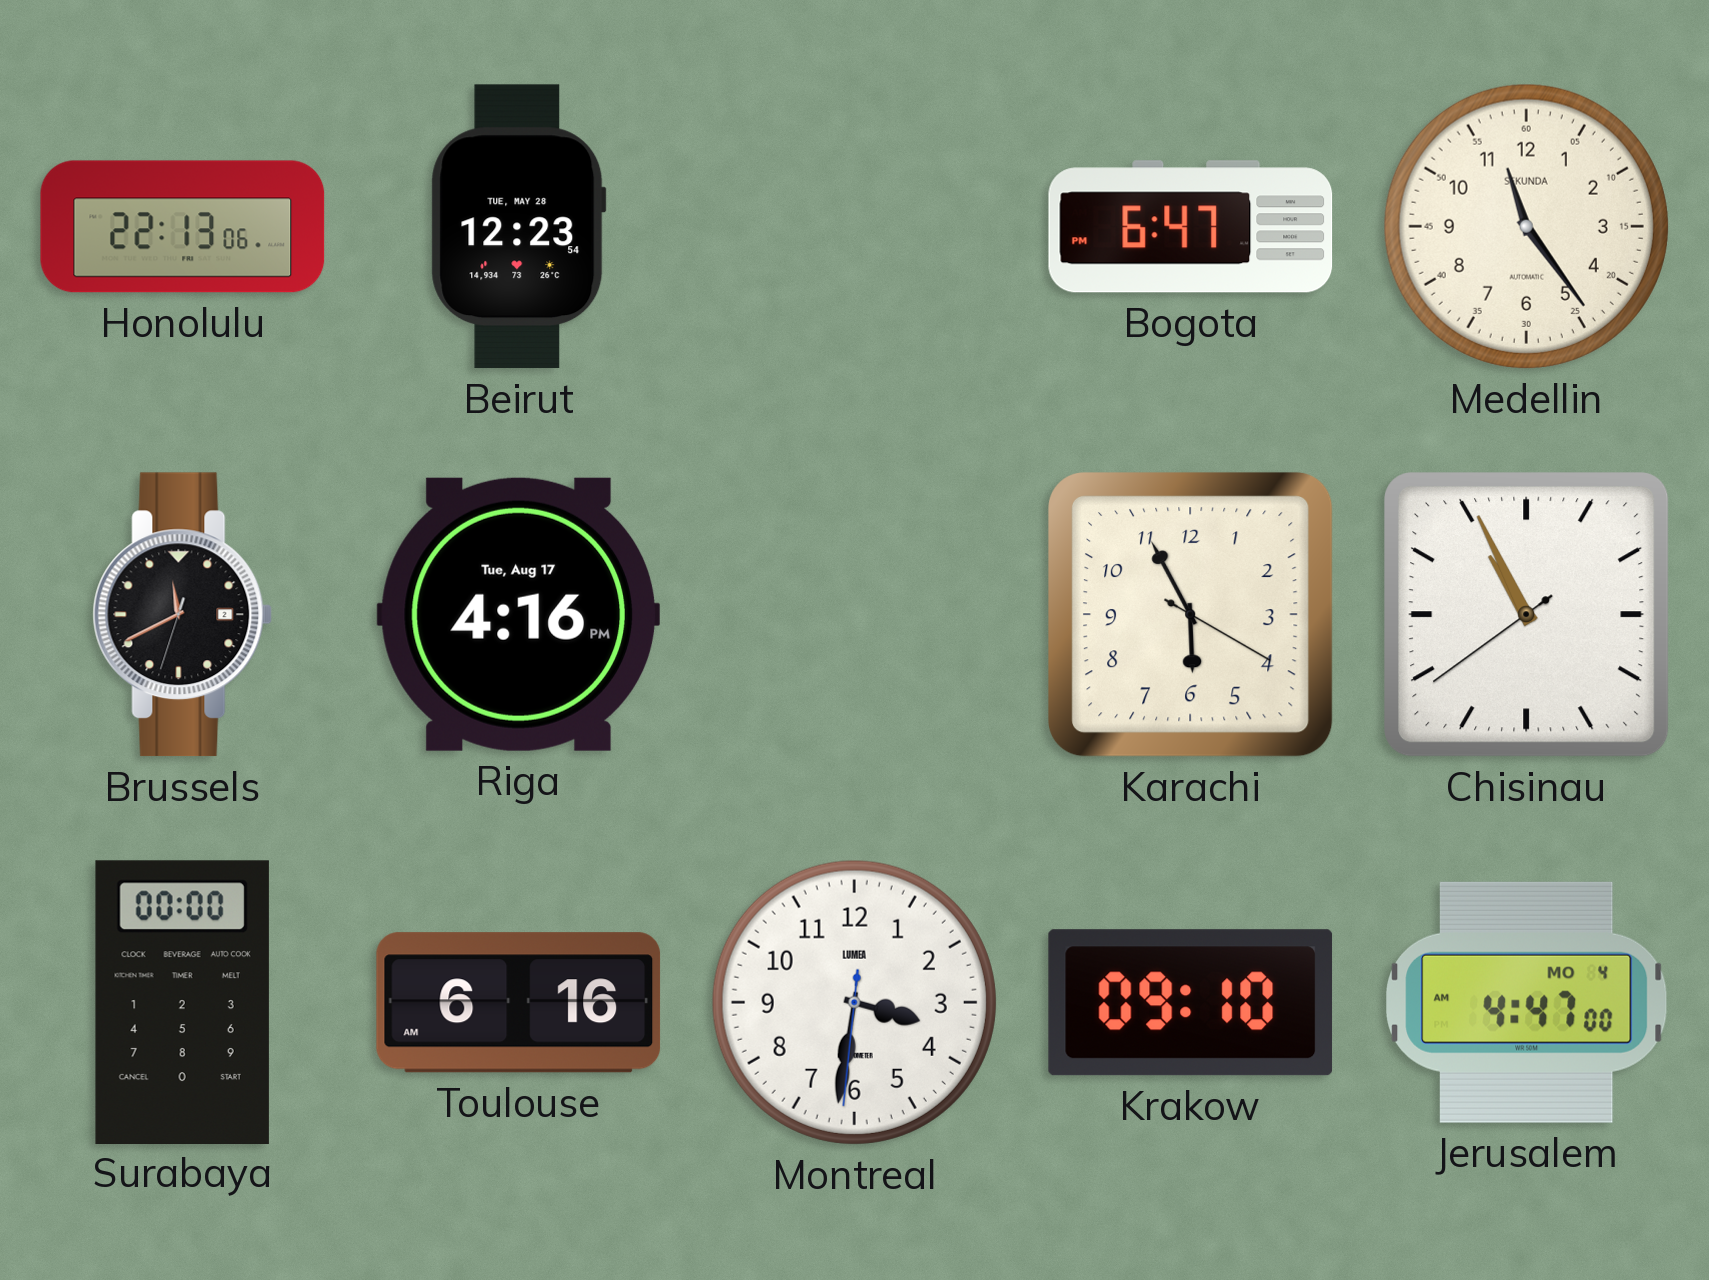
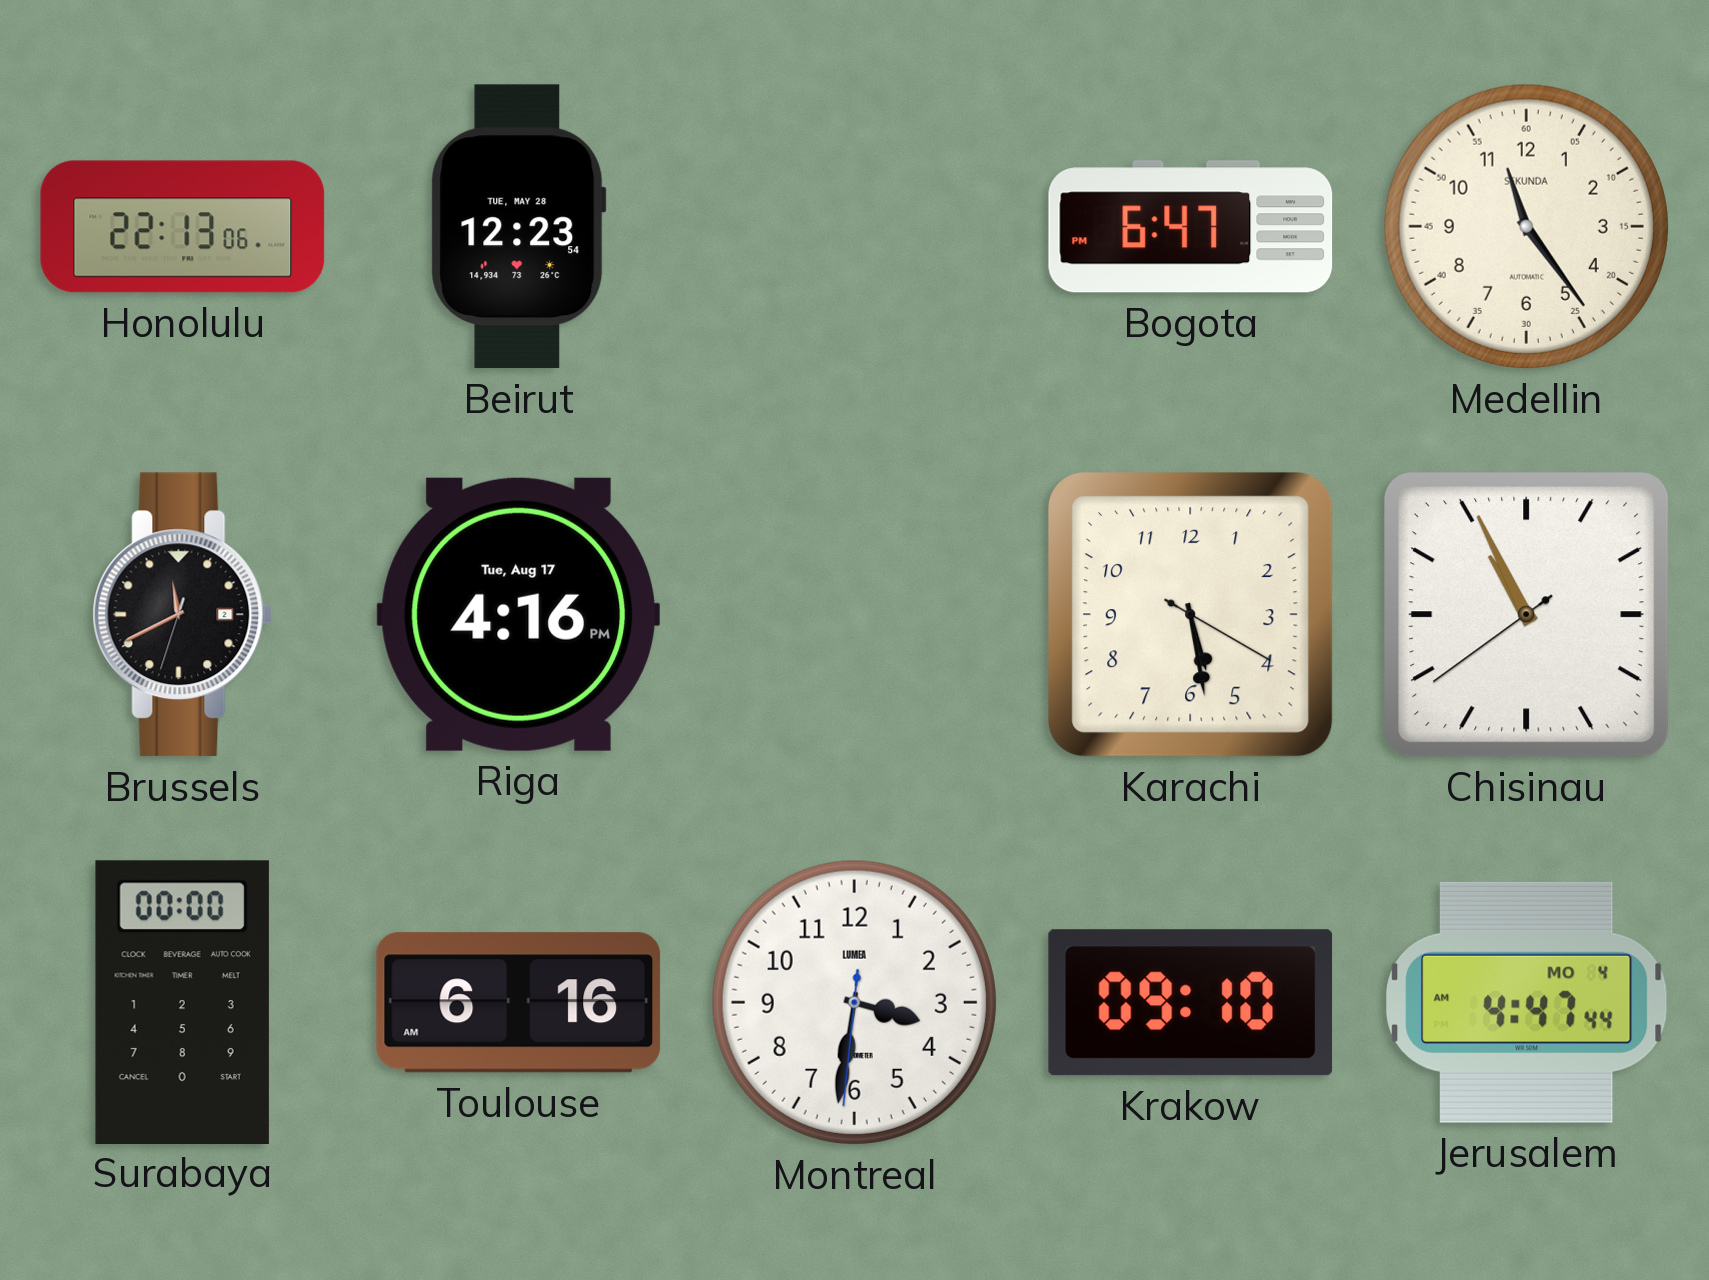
Karachi: 5:55 -> 5:28
Jerusalem: 4:47:00 AM -> 4:47:44 AM
